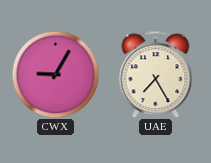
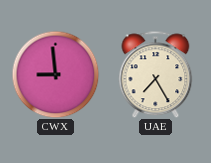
CWX: 9:05 -> 8:59
